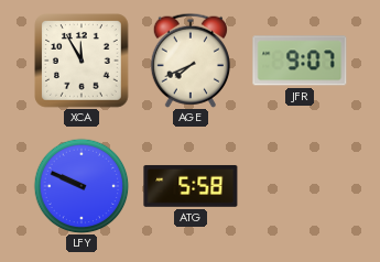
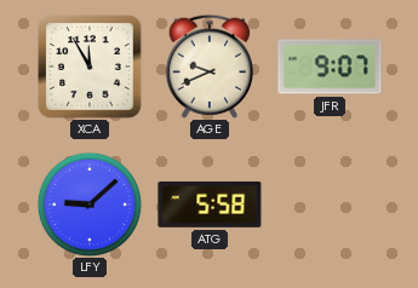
AGE: 7:41 -> 9:41
LFY: 9:49 -> 9:08
